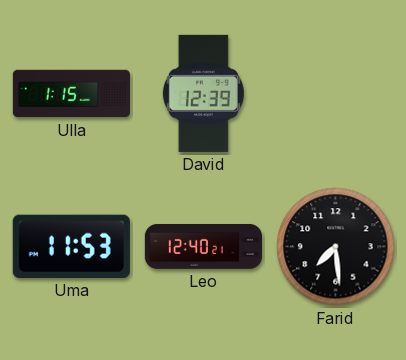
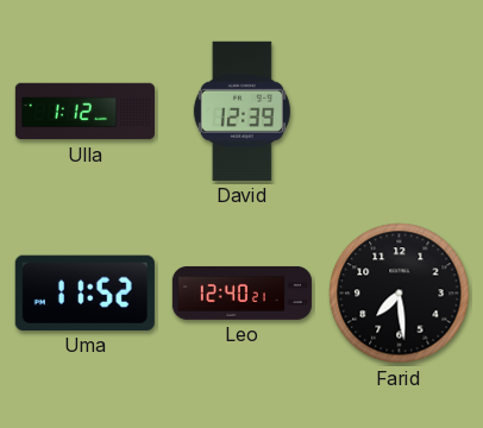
Ulla: 1:15 -> 1:12
Uma: 11:53 -> 11:52
